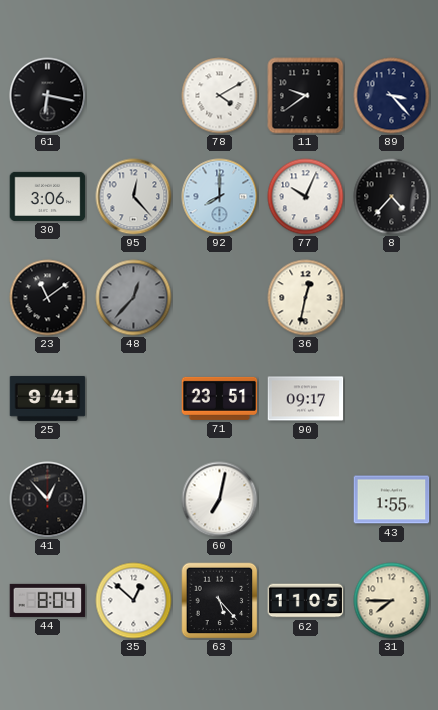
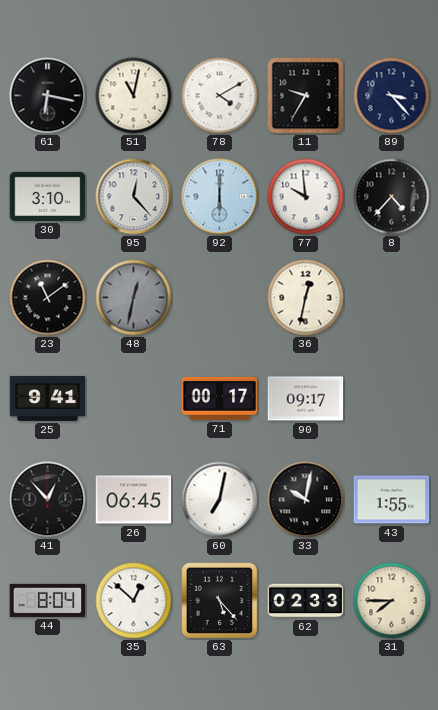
51: none -> 11:02
11: 9:39 -> 9:35
30: 3:06 -> 3:10
92: 8:00 -> 6:00
77: 10:04 -> 9:59
48: 12:37 -> 12:32
71: 23:51 -> 00:17
26: none -> 06:45
33: none -> 10:02
62: 11:05 -> 02:33
